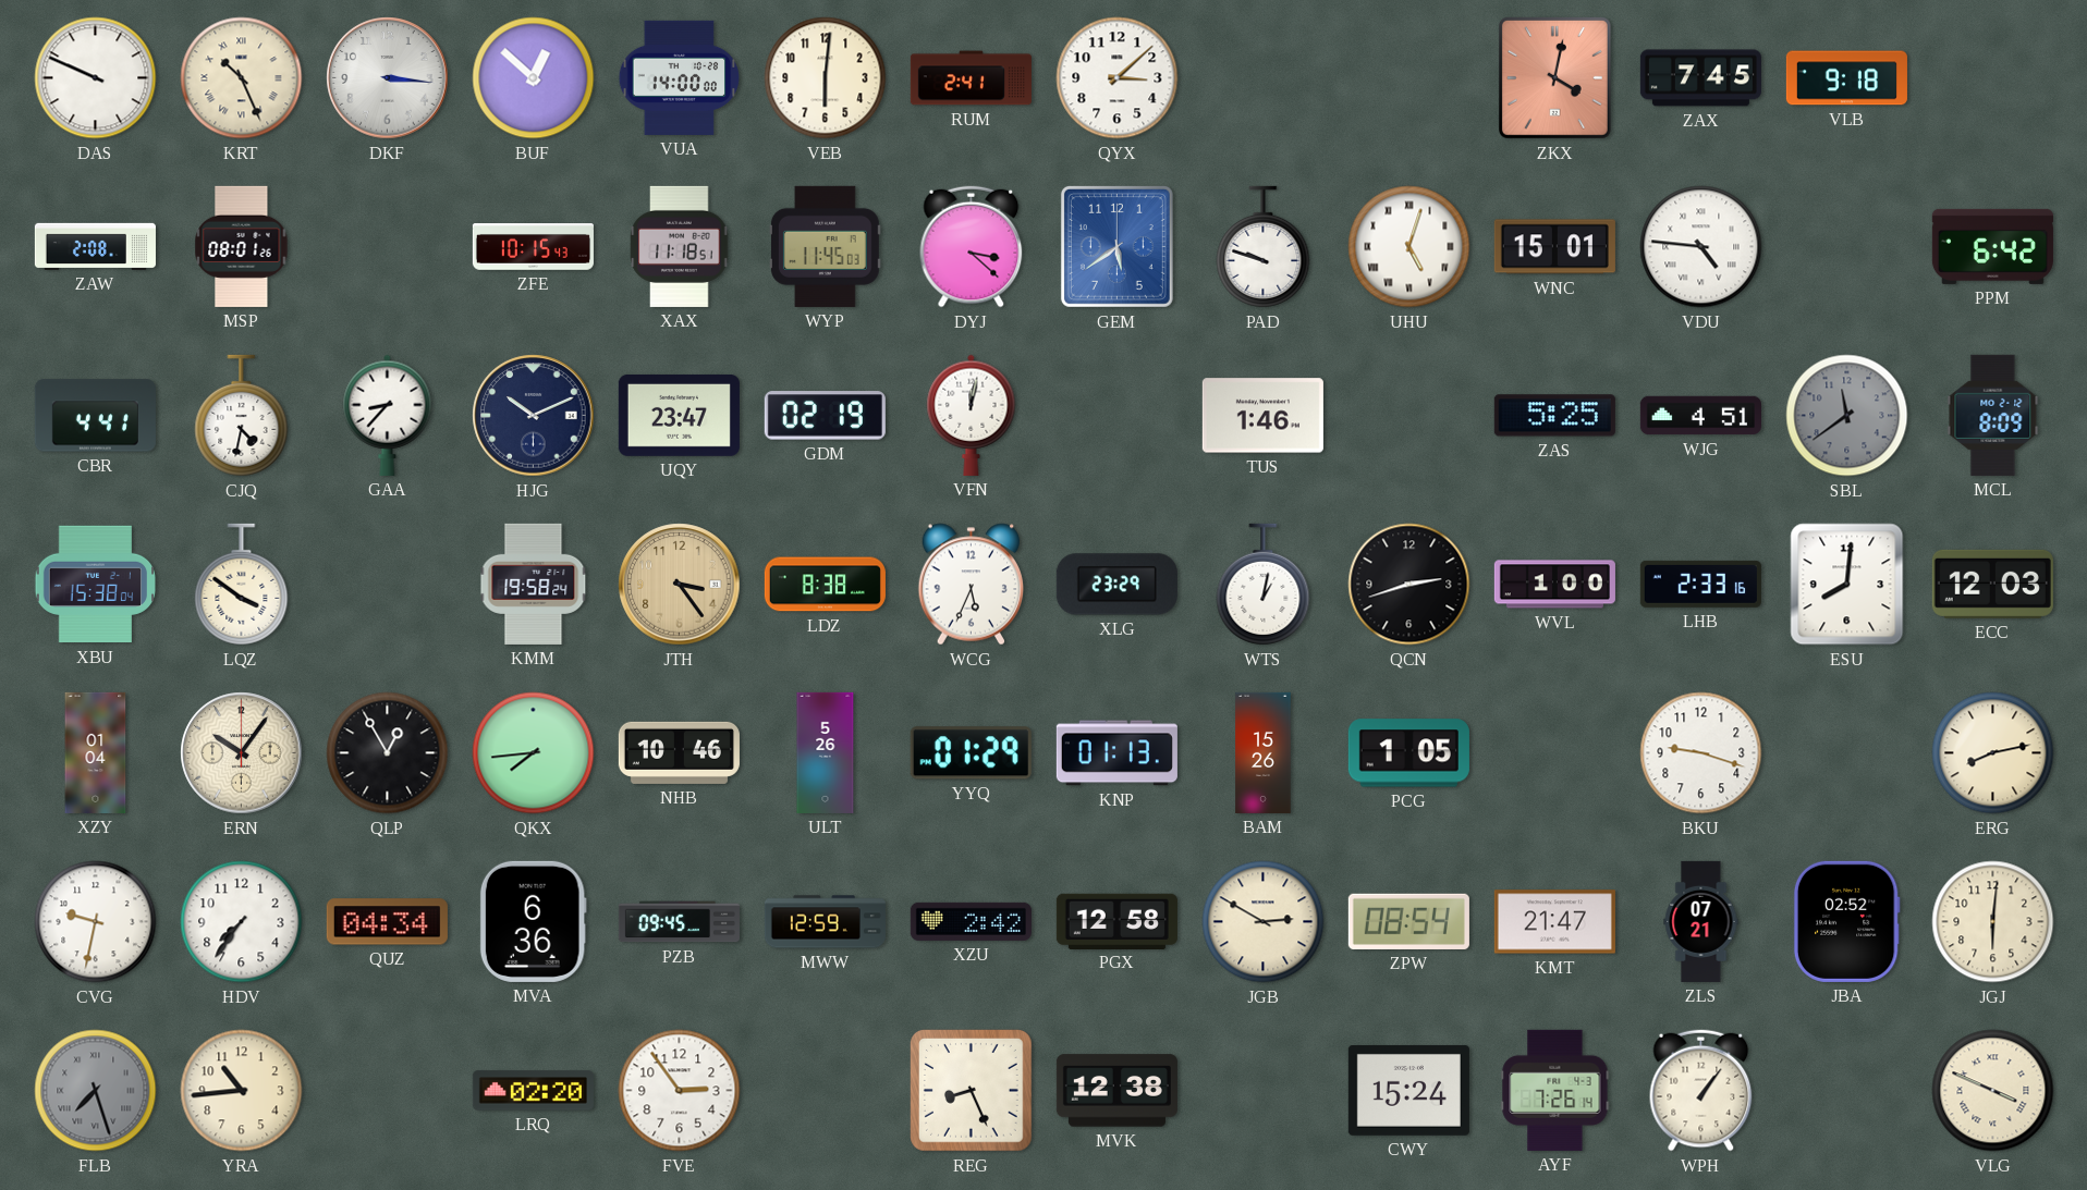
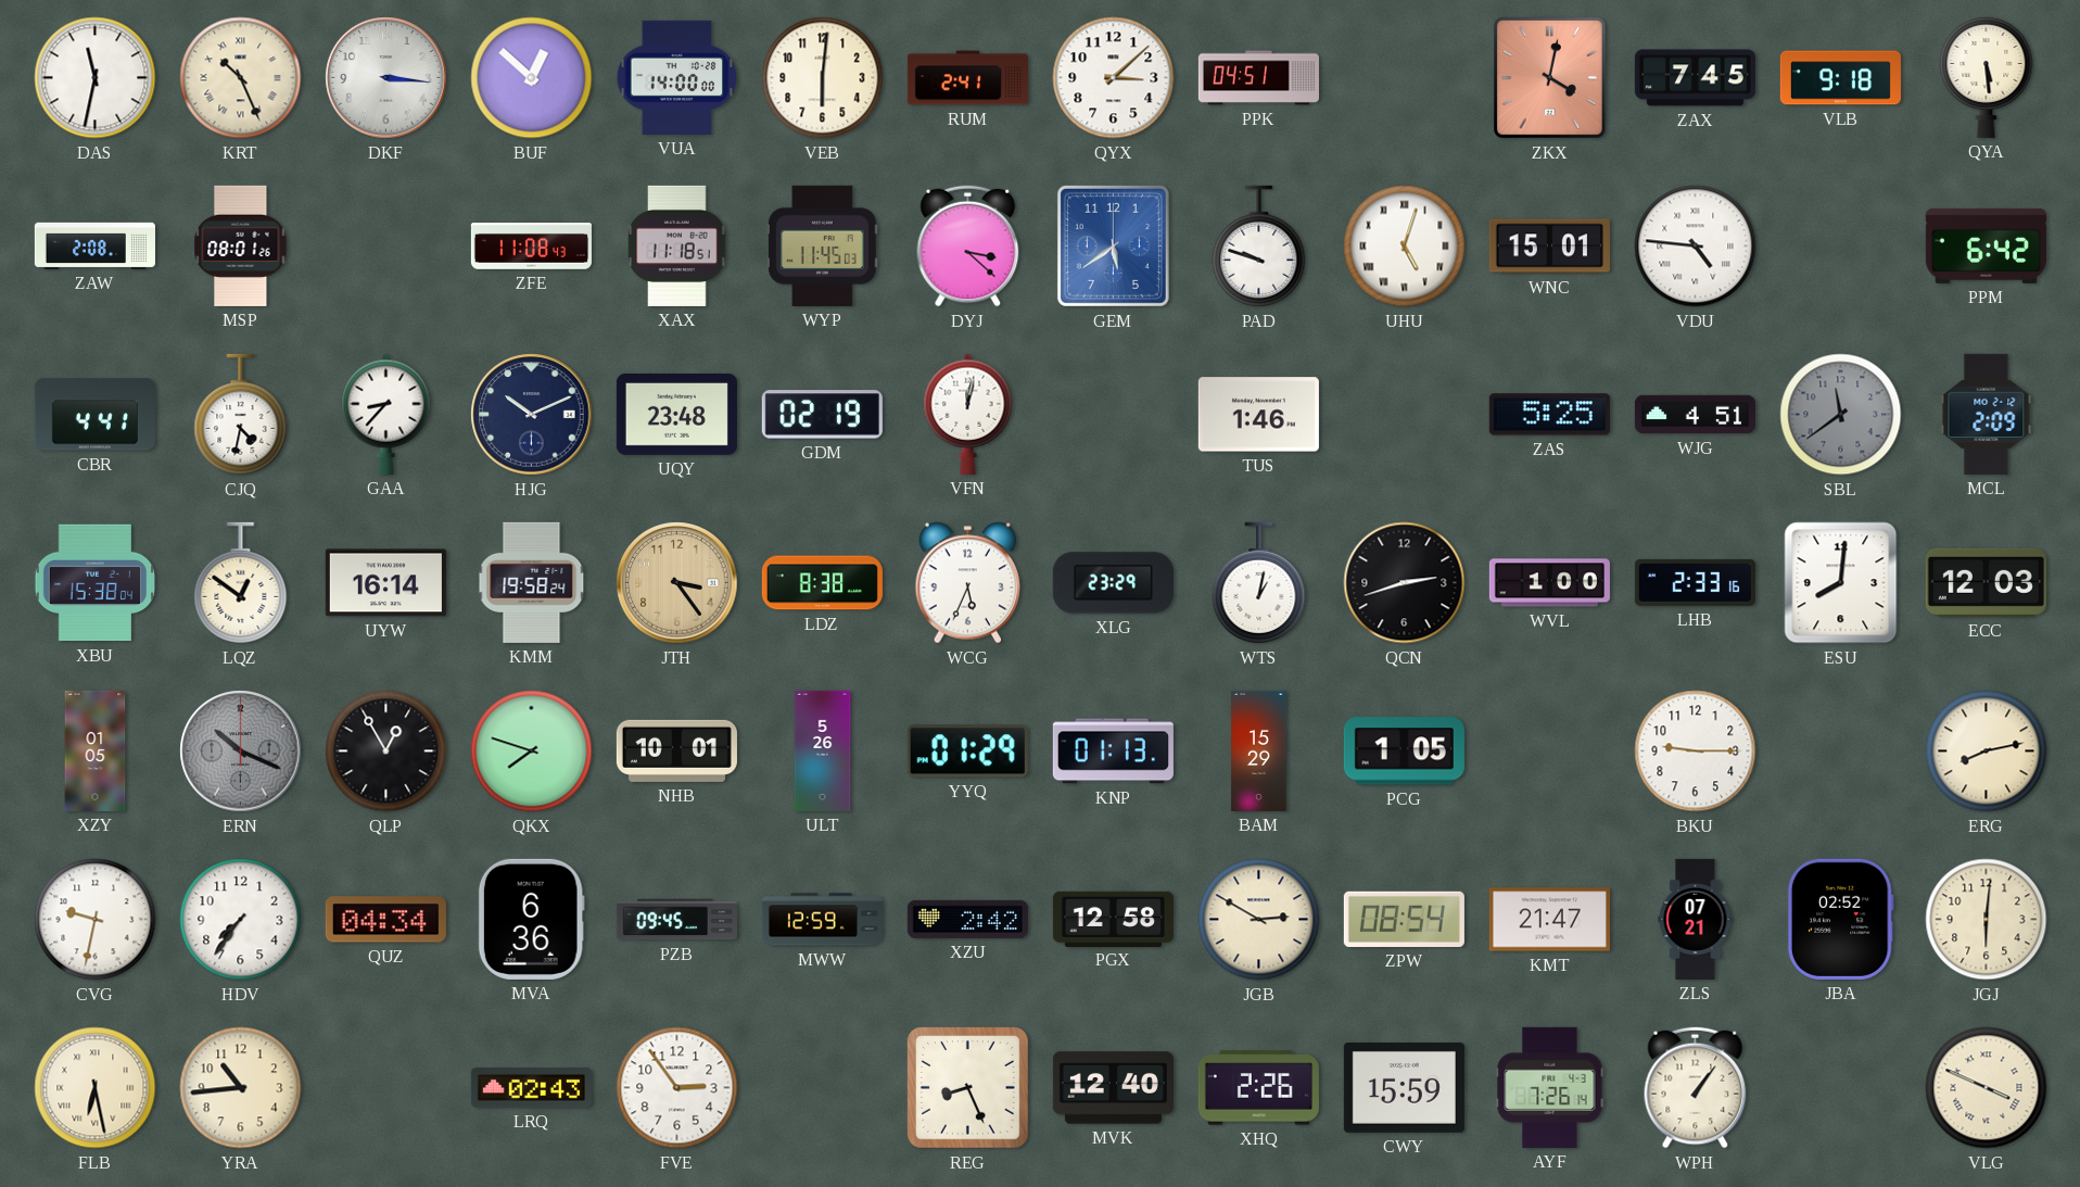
DAS: 9:49 -> 11:32
PPK: none -> 04:51
QYA: none -> 5:29
ZFE: 10:15 -> 11:08
UQY: 23:47 -> 23:48
MCL: 8:09 -> 2:09
LQZ: 3:51 -> 12:51
UYW: none -> 16:14
XZY: 01:04 -> 01:05
ERN: 10:06 -> 10:19
ERN dial: cream -> grey
QKX: 7:44 -> 7:48
NHB: 10:46 -> 10:01
BAM: 15:26 -> 15:29
BKU: 9:18 -> 9:15
FLB: 7:27 -> 6:28
FLB dial: grey -> cream
LRQ: 02:20 -> 02:43
MVK: 12:38 -> 12:40
XHQ: none -> 2:26
CWY: 15:24 -> 15:59
